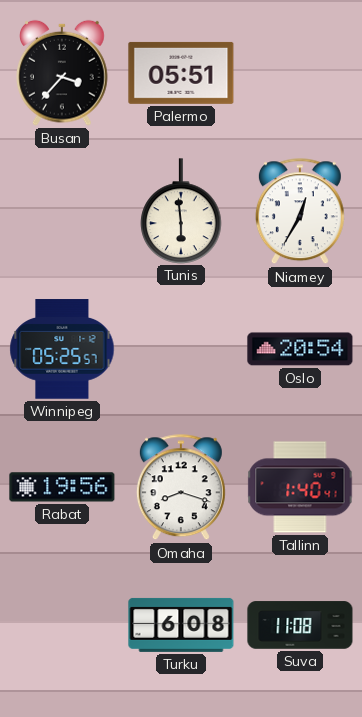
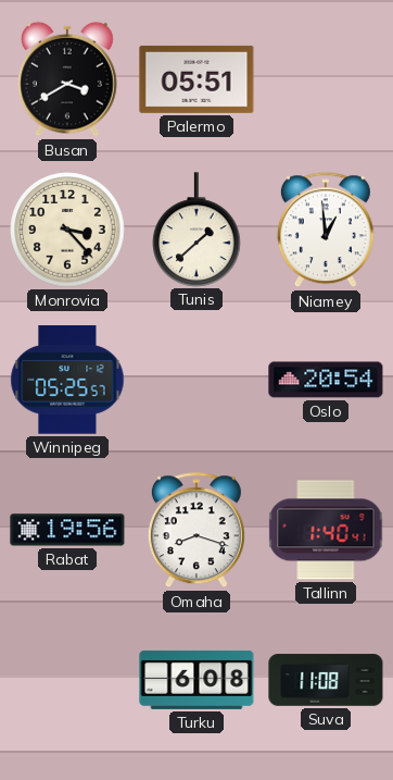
Busan: 3:37 -> 3:40
Monrovia: none -> 3:23
Tunis: 5:59 -> 1:38
Niamey: 12:35 -> 12:59
